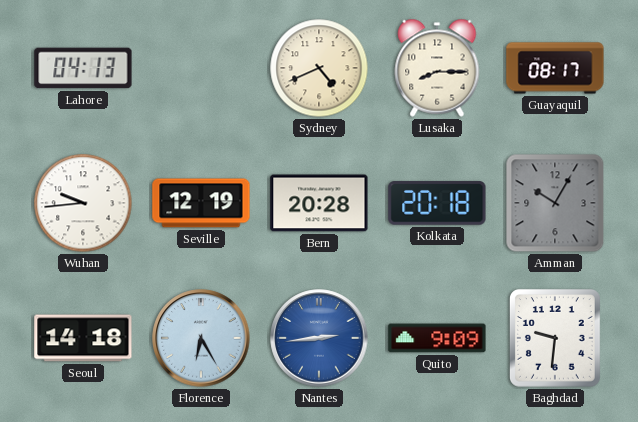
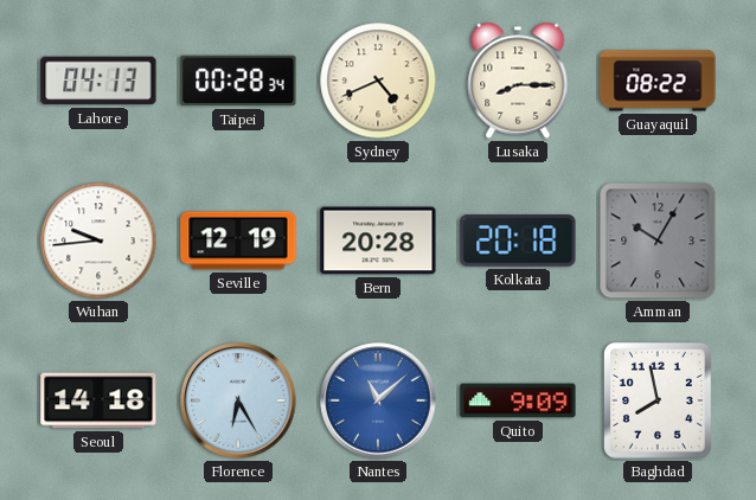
Taipei: none -> 00:28
Guayaquil: 08:17 -> 08:22
Nantes: 2:44 -> 11:08
Baghdad: 9:31 -> 7:58
